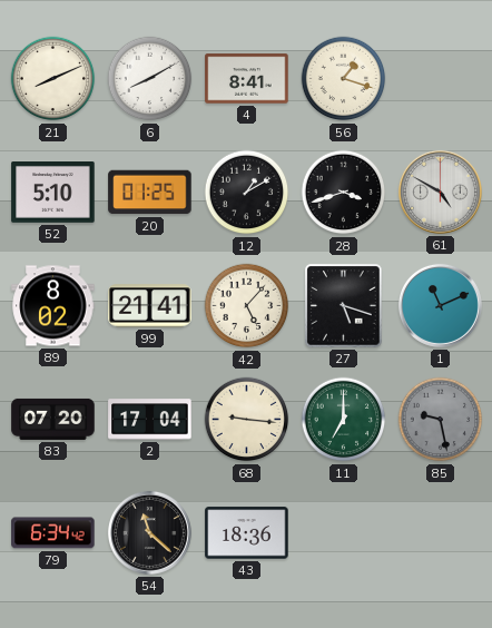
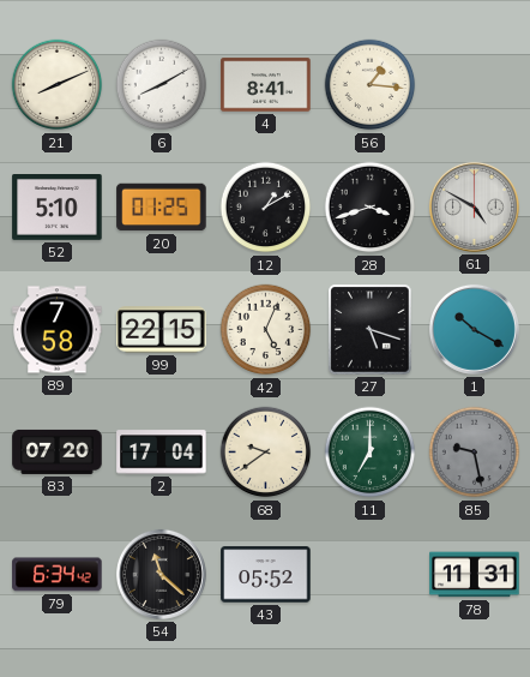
56: 1:18 -> 1:16
89: 8:02 -> 7:58
99: 21:41 -> 22:15
42: 5:07 -> 5:04
1: 11:11 -> 10:20
68: 9:16 -> 9:39
43: 18:36 -> 05:52
78: none -> 11:31
